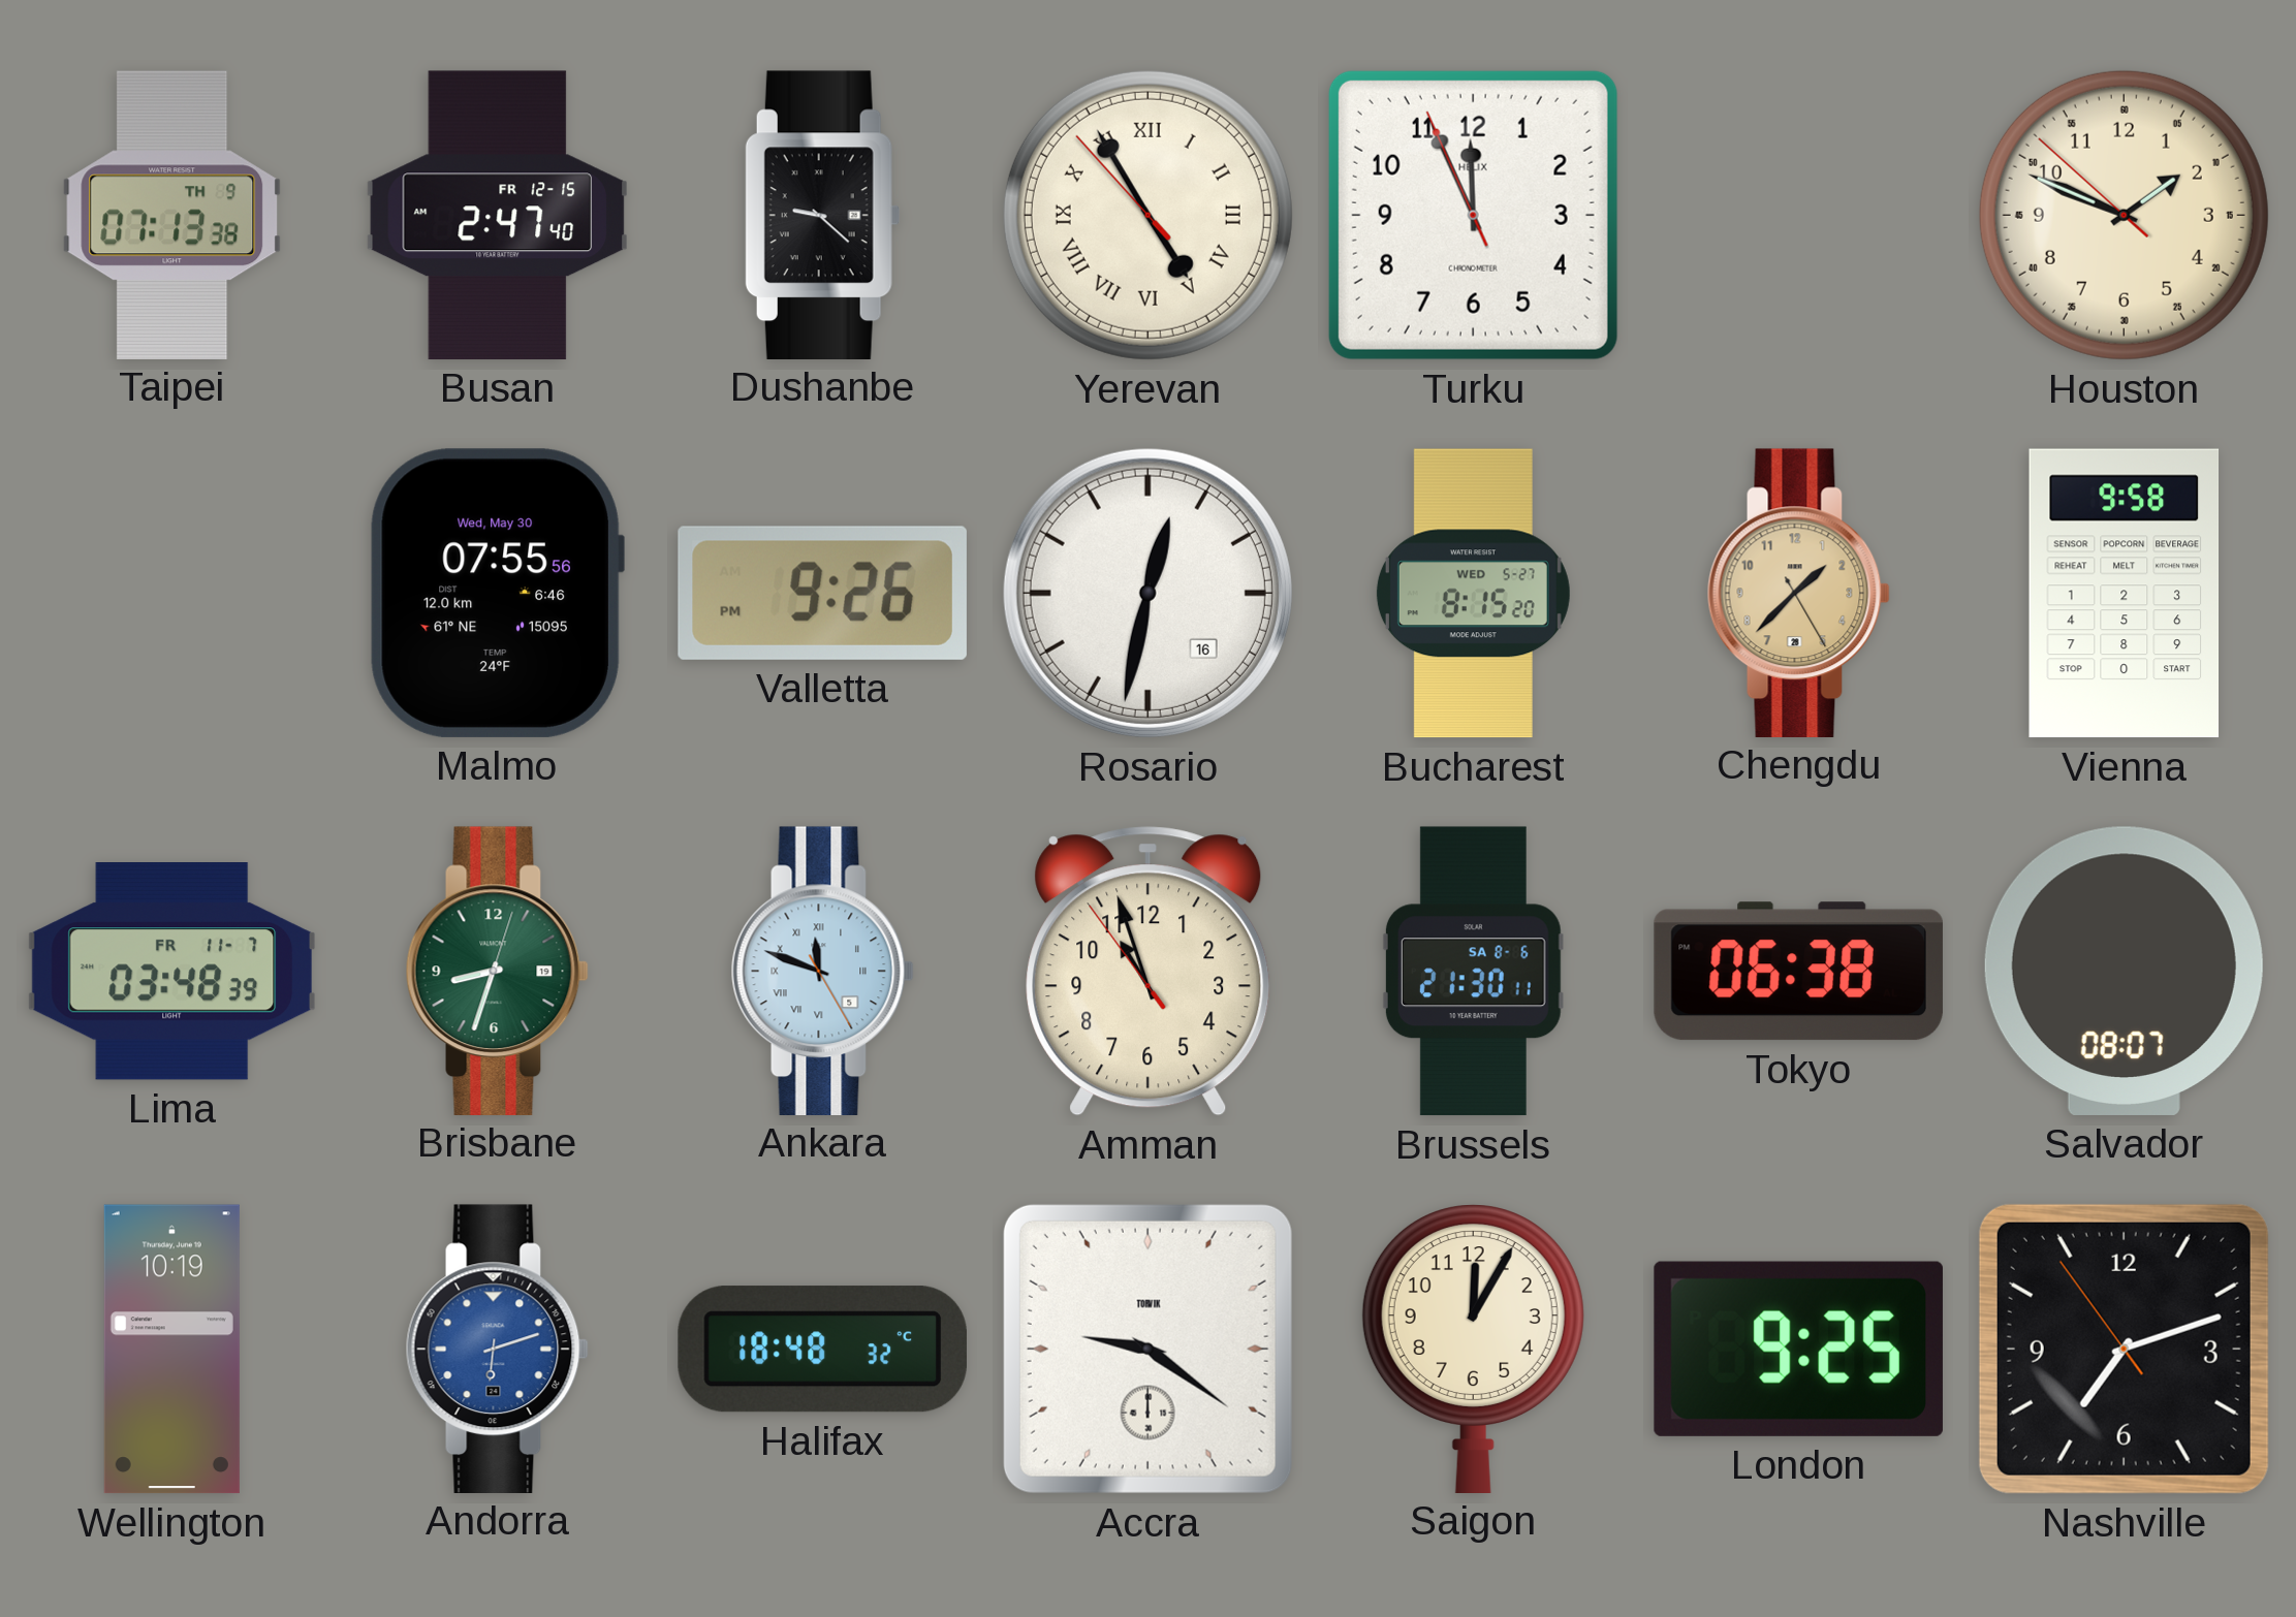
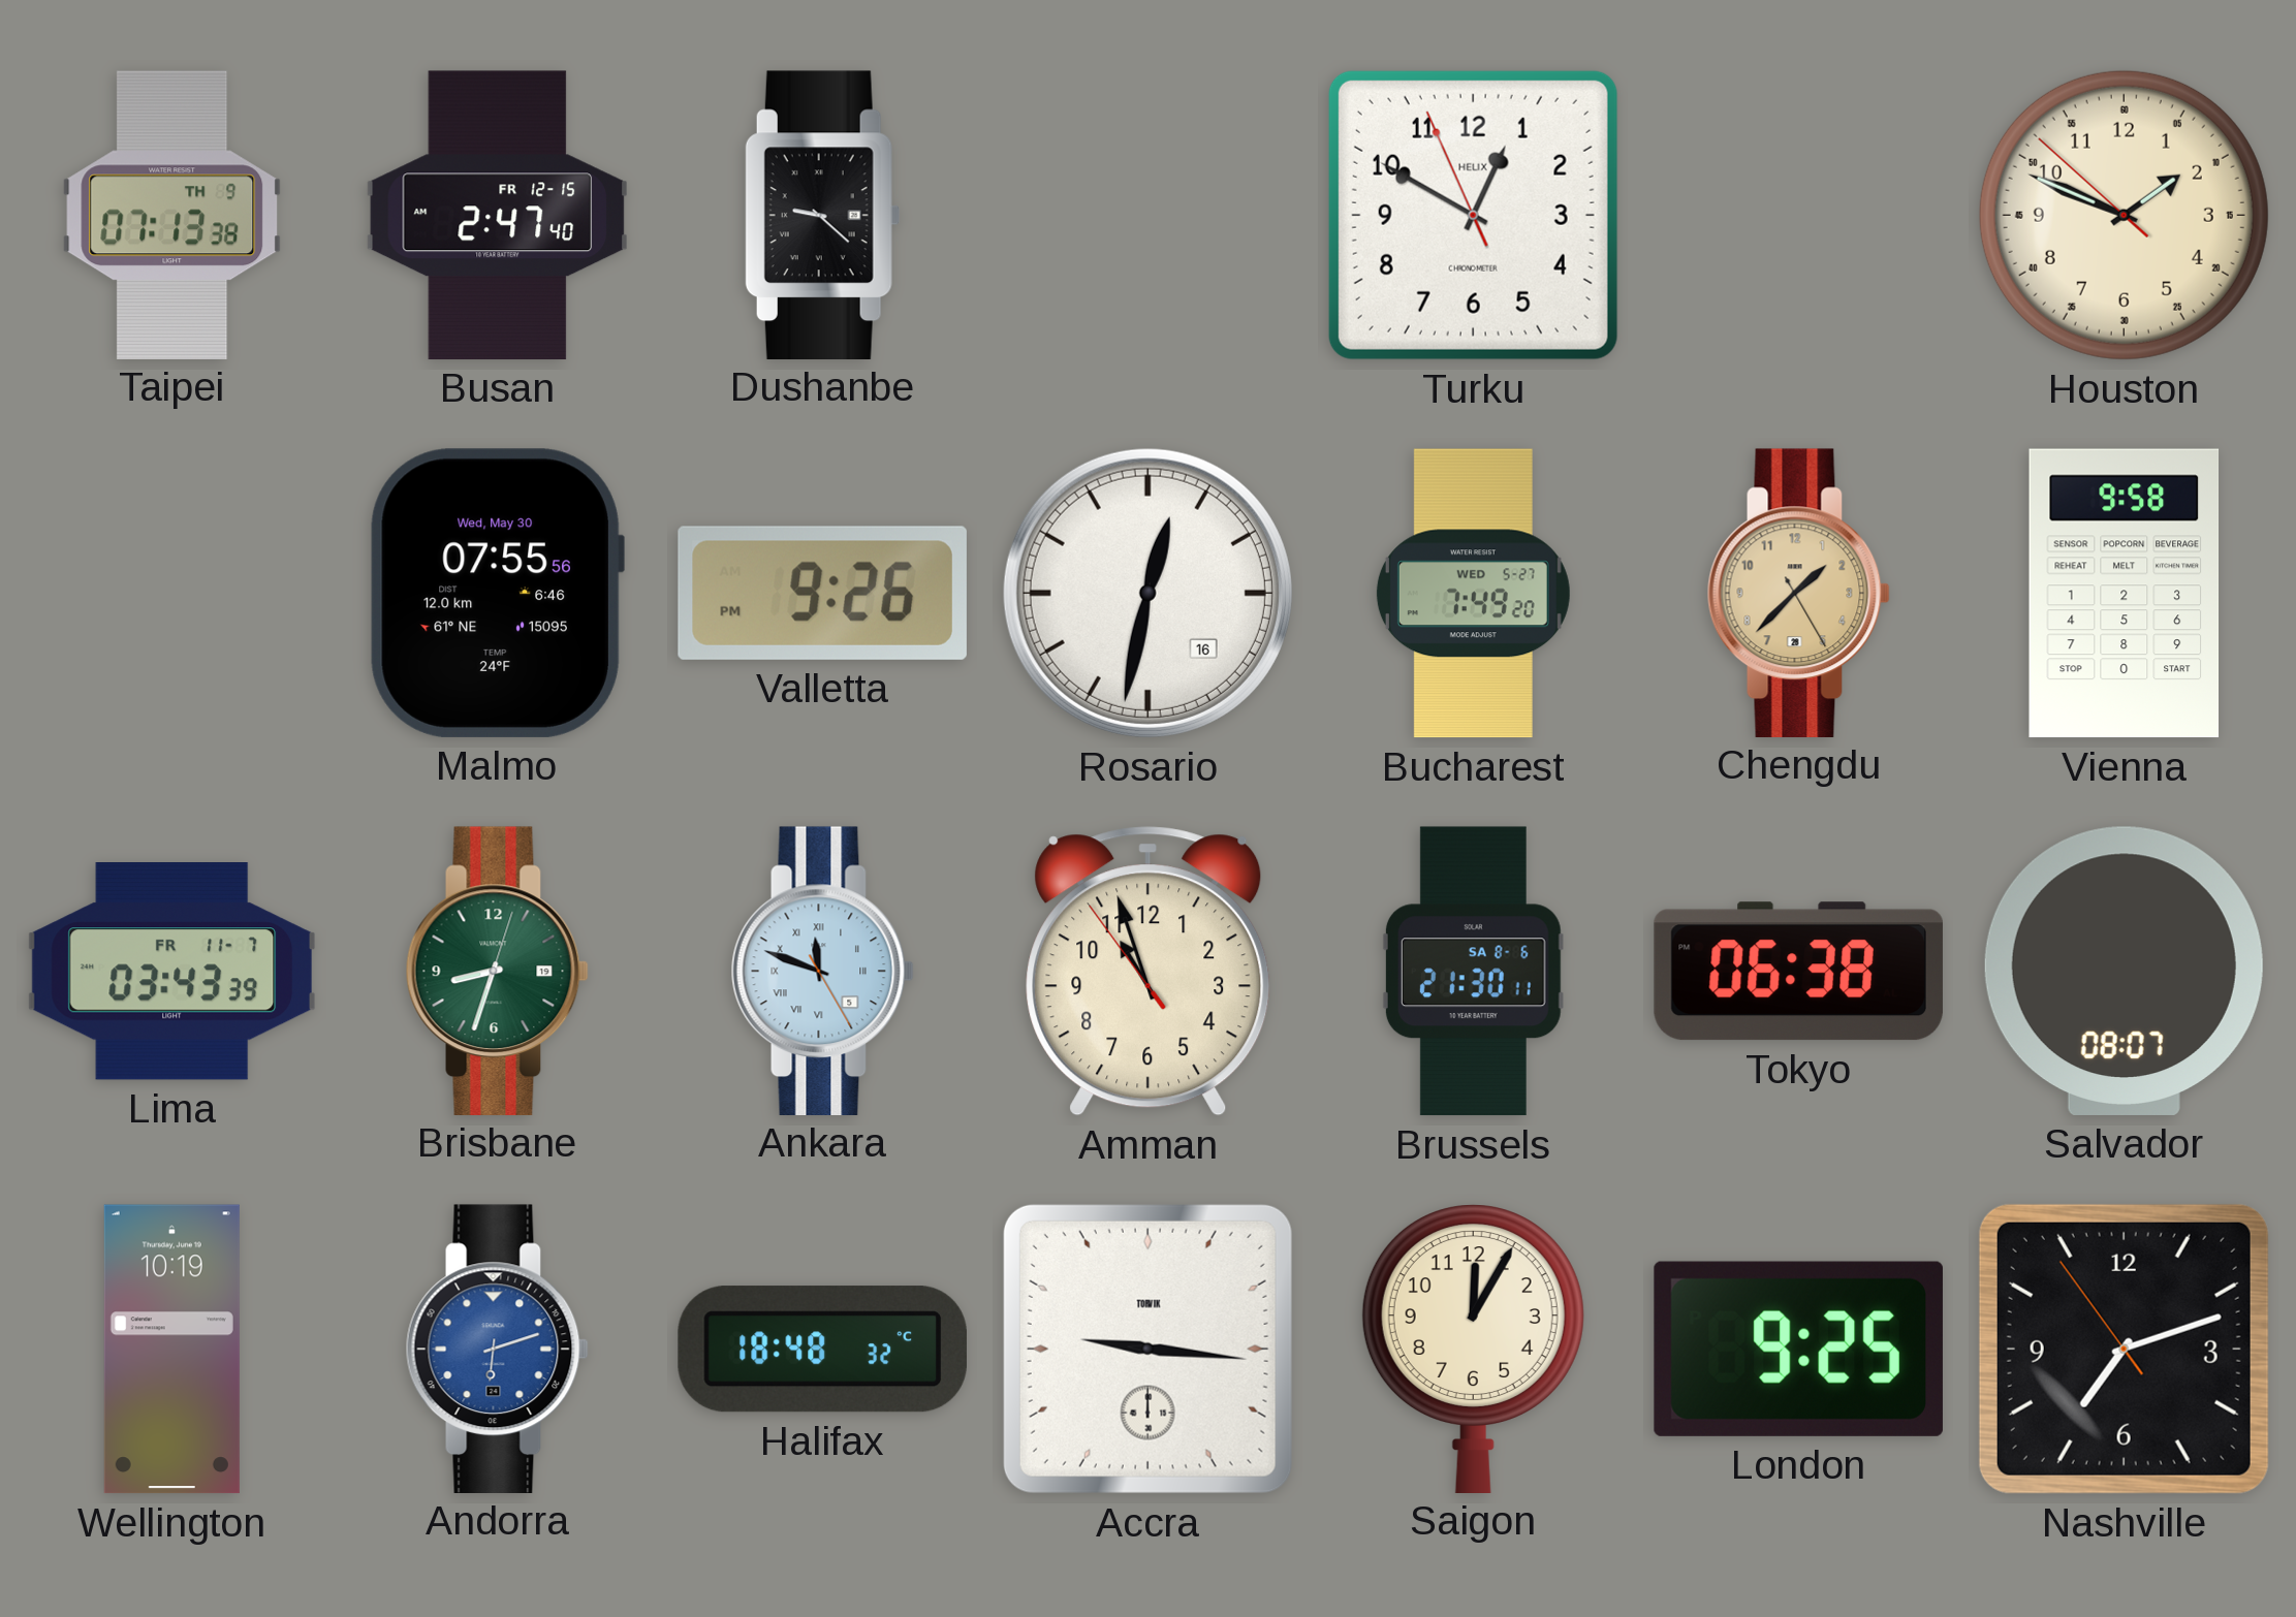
Yerevan: 4:54 -> none
Turku: 11:55 -> 12:49
Bucharest: 8:15 -> 7:49
Lima: 03:48 -> 03:43
Accra: 9:21 -> 9:16
